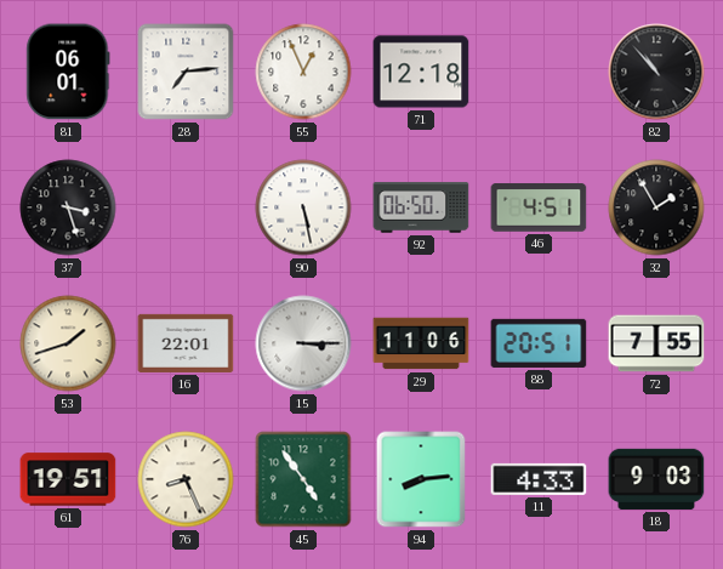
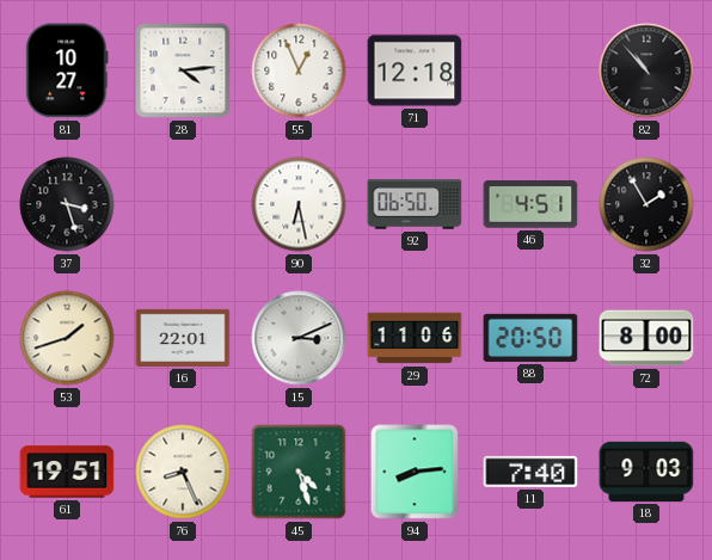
81: 06:01 -> 10:27
28: 7:14 -> 4:14
90: 5:28 -> 6:28
15: 3:15 -> 3:11
88: 20:51 -> 20:50
72: 7:55 -> 8:00
45: 4:54 -> 4:27
11: 4:33 -> 7:40
